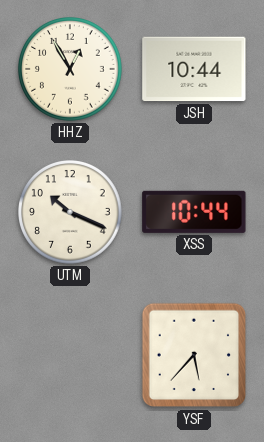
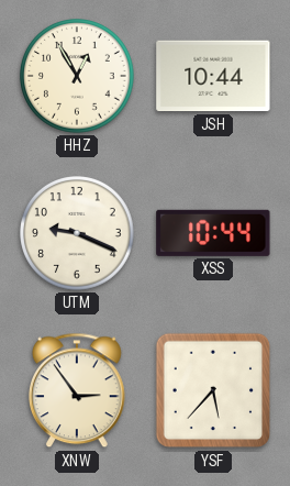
UTM: 10:19 -> 9:19
XNW: none -> 2:54
